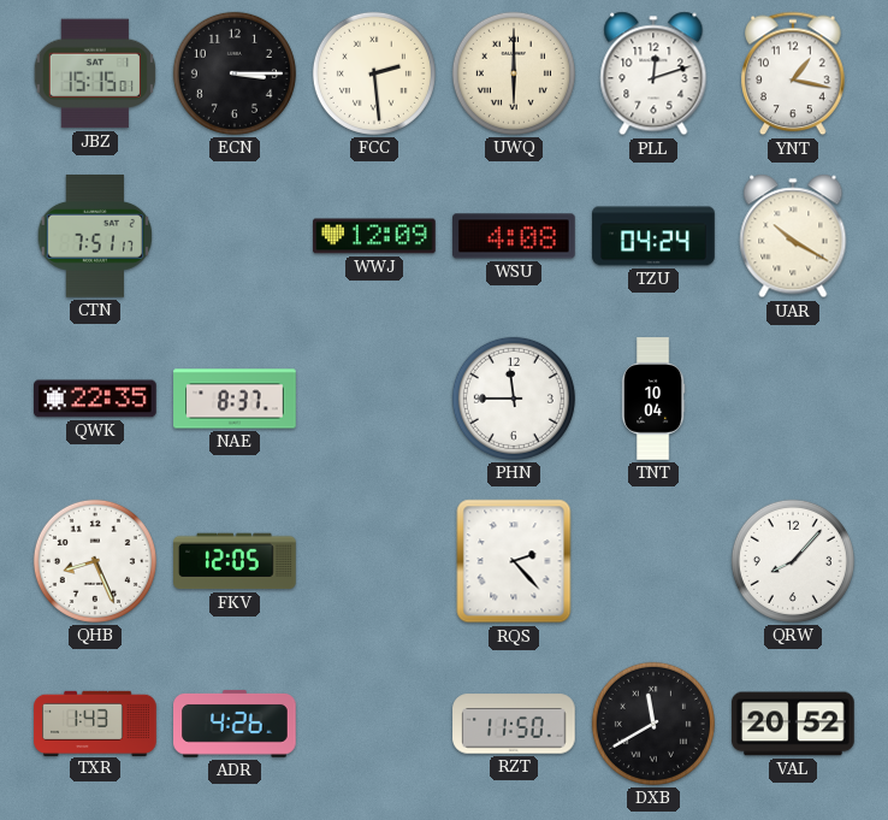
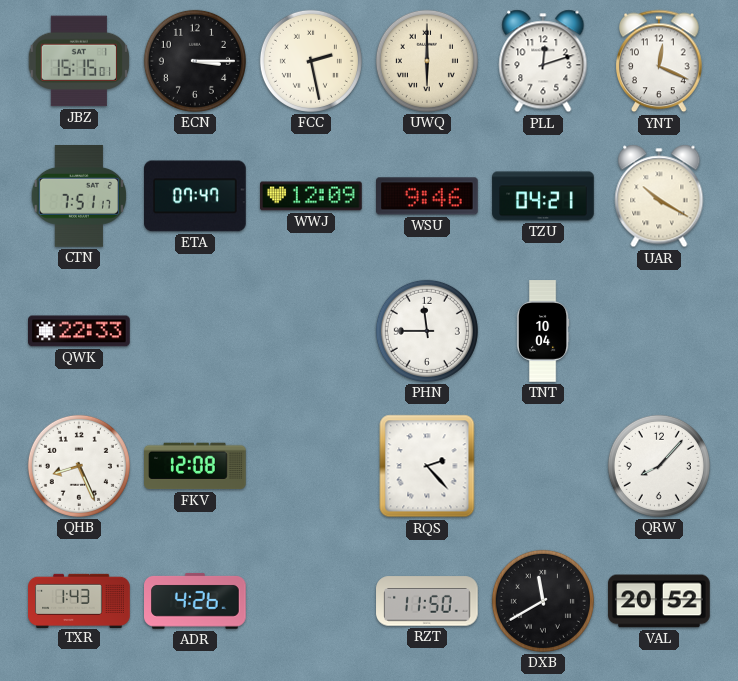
FCC: 2:29 -> 2:28
YNT: 1:17 -> 12:19
ETA: none -> 07:47
WSU: 4:08 -> 9:46
TZU: 04:24 -> 04:21
QWK: 22:35 -> 22:33
NAE: 8:37 -> none
FKV: 12:05 -> 12:08
